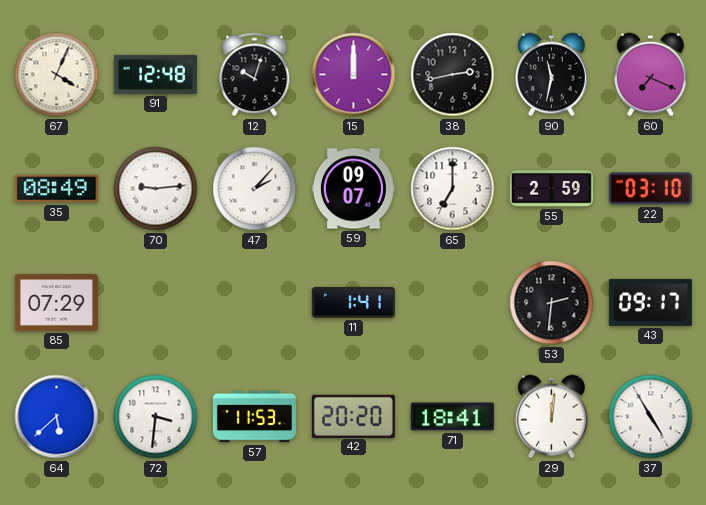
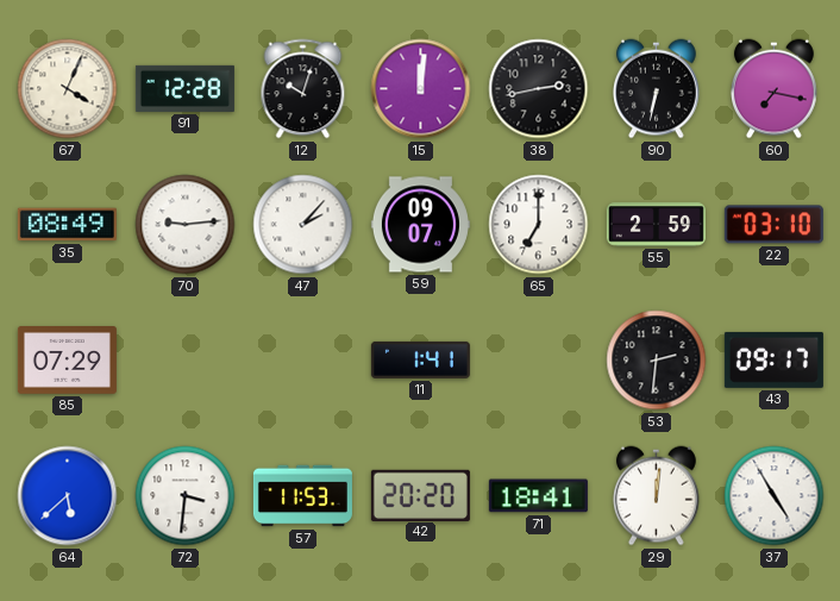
91: 12:48 -> 12:28
15: 12:00 -> 12:01
90: 11:32 -> 6:32
60: 7:19 -> 7:17
